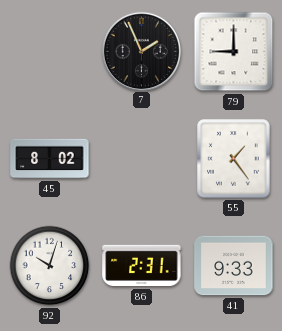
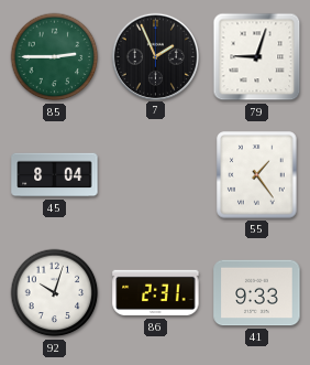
85: none -> 2:45
79: 9:00 -> 9:03
45: 8:02 -> 8:04
